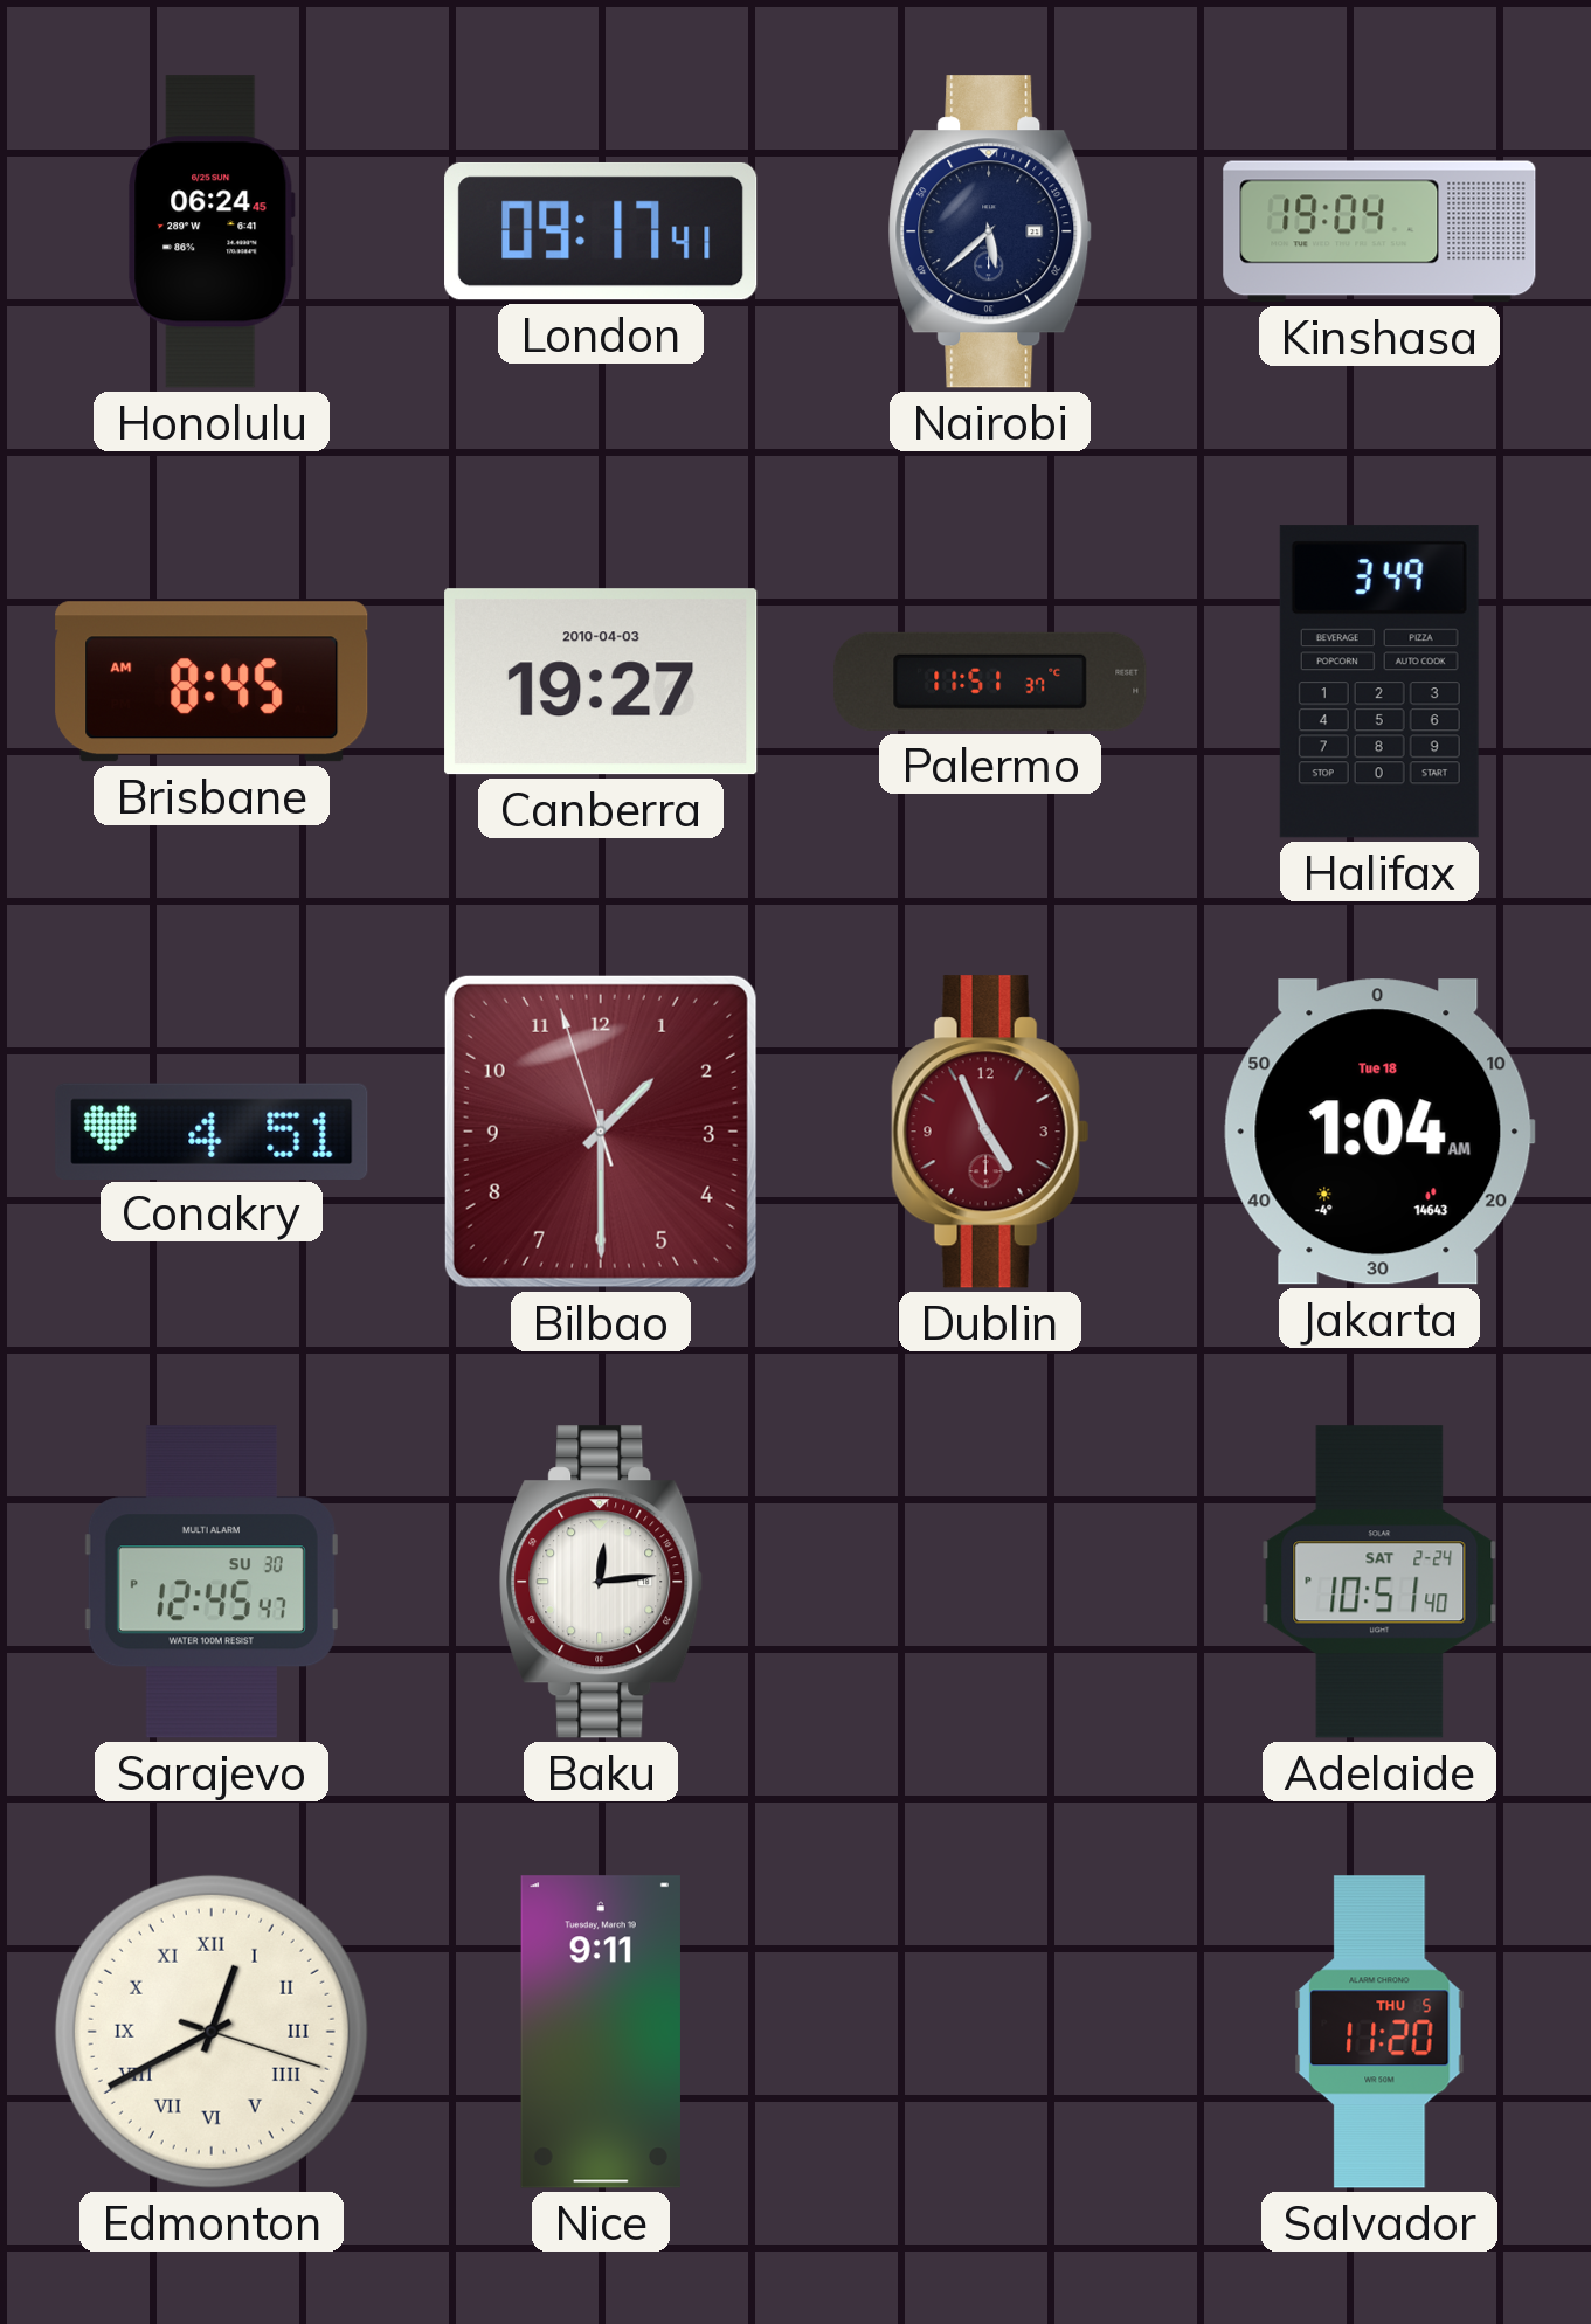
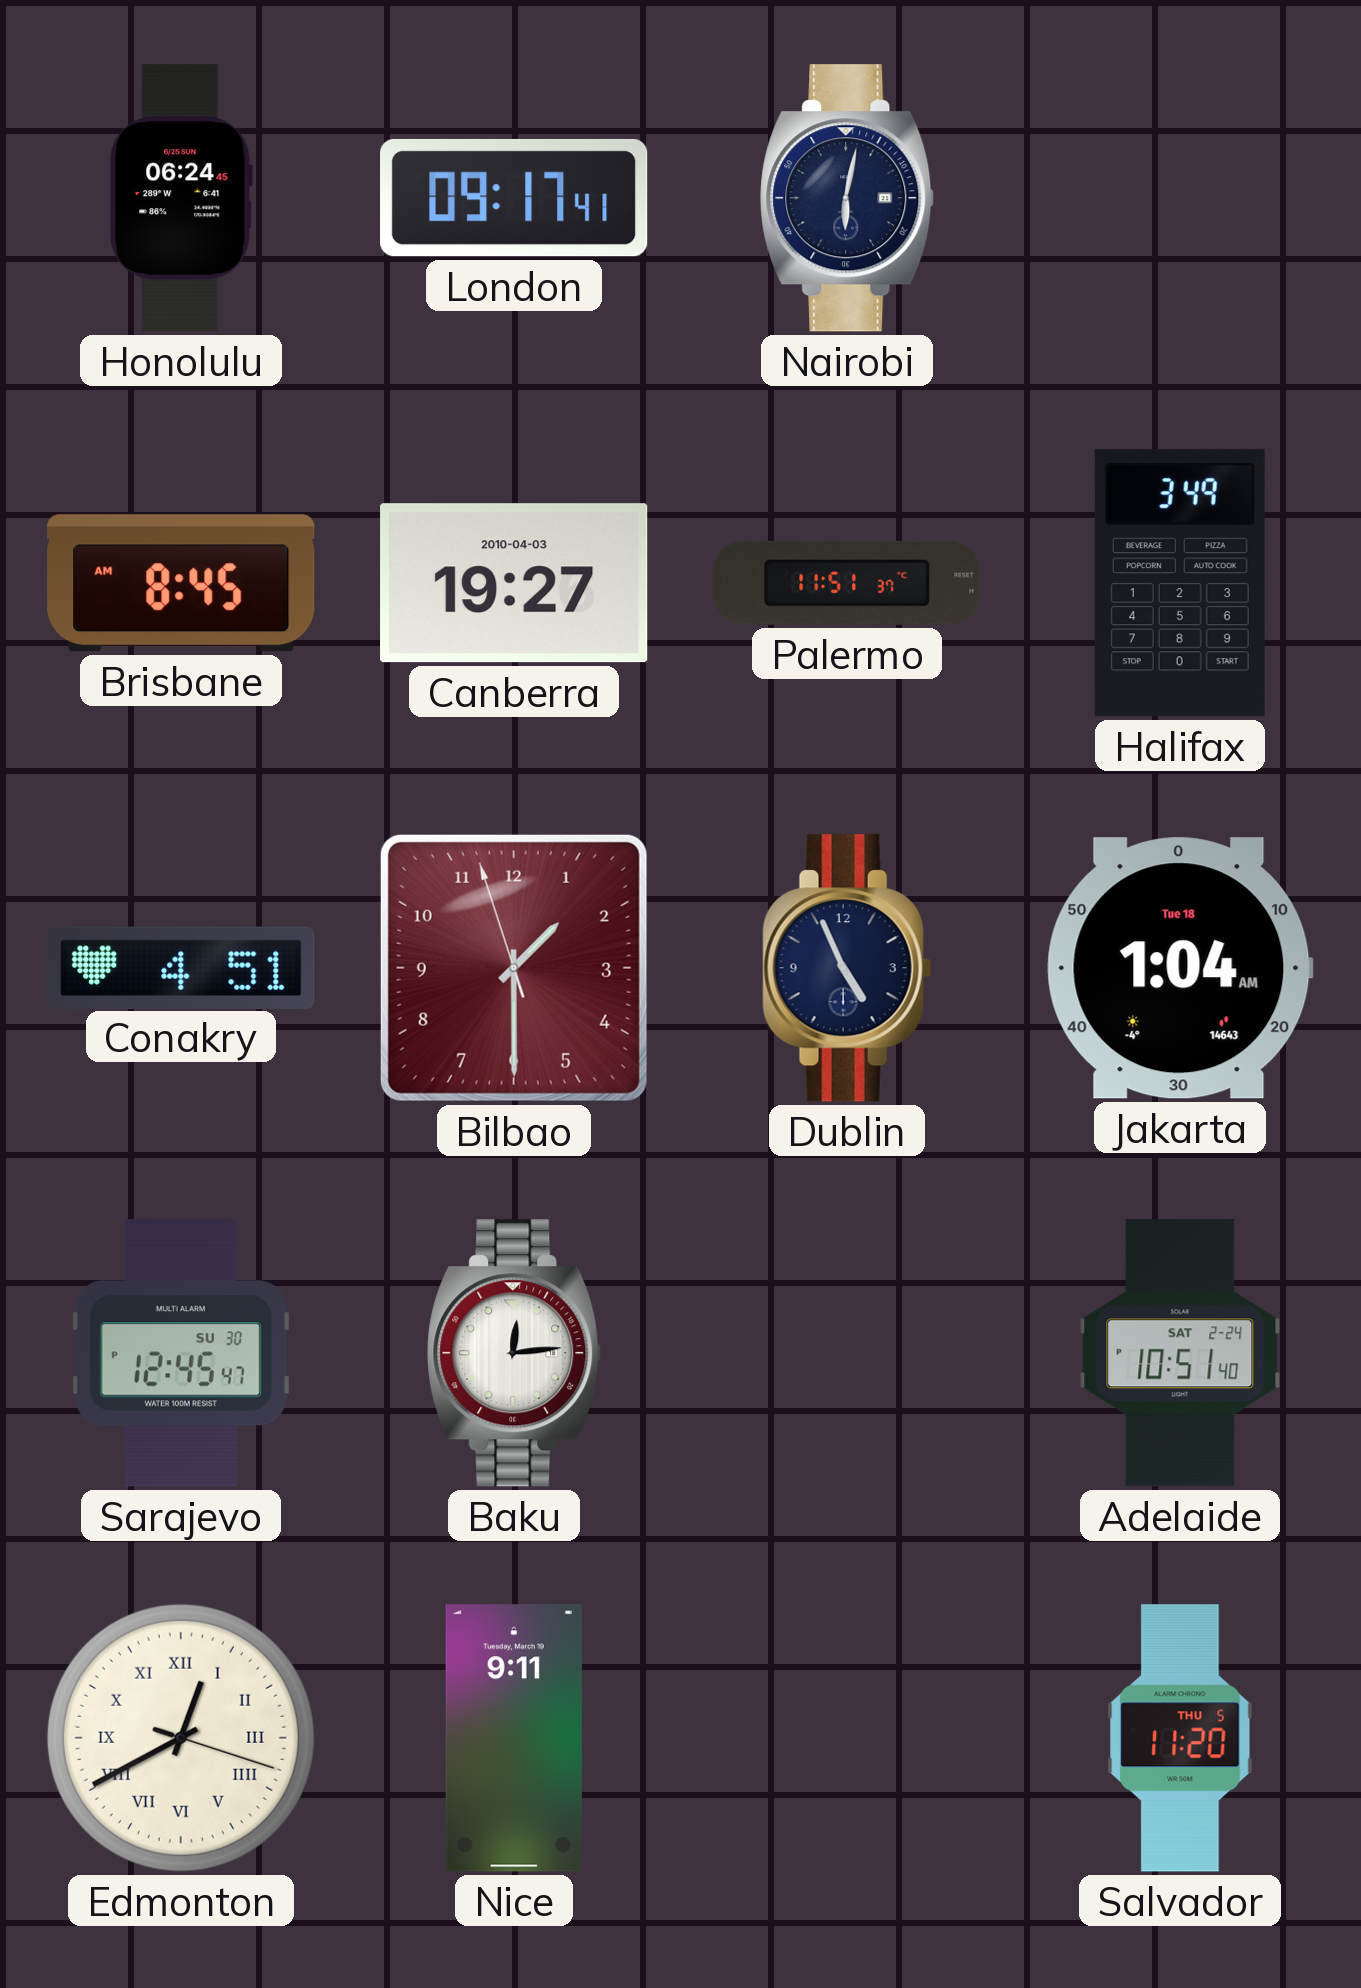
Nairobi: 5:38 -> 6:02
Kinshasa: 19:04 -> none
Dublin dial: burgundy -> navy
